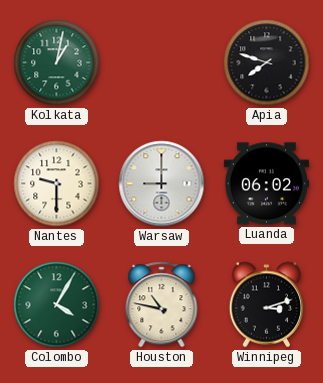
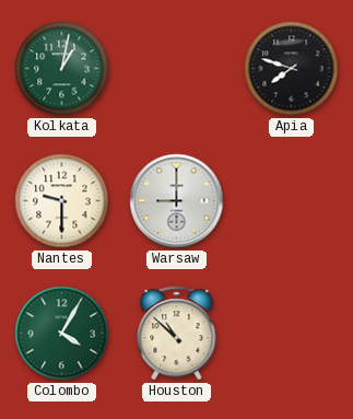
Luanda: 06:02 -> none
Houston: 10:47 -> 10:52
Winnipeg: 3:12 -> none
